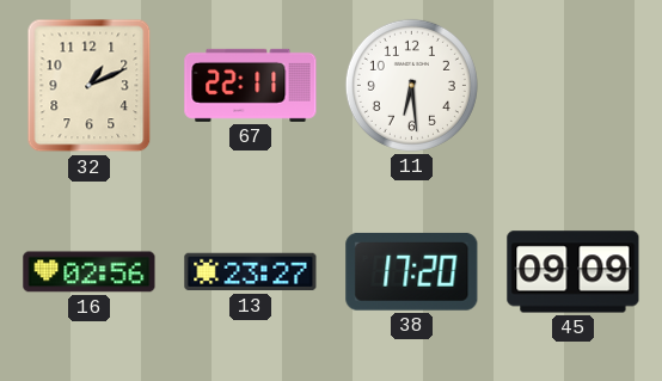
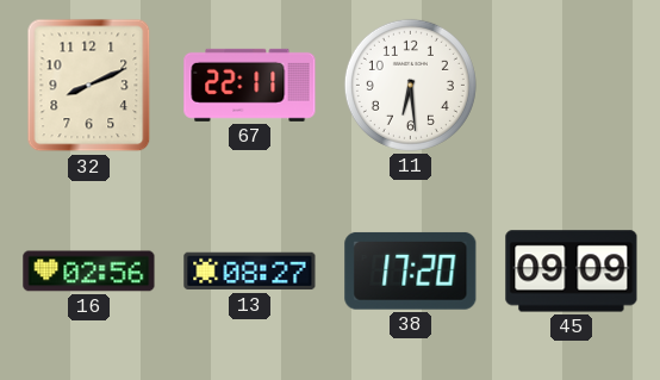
32: 1:11 -> 8:11
13: 23:27 -> 08:27
